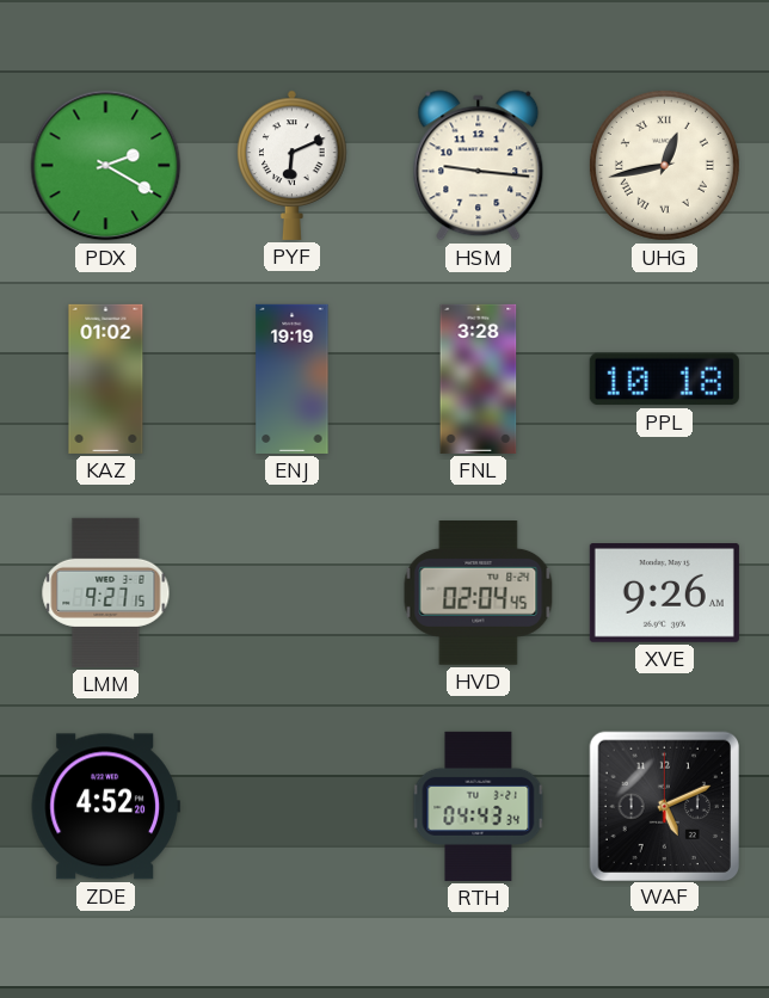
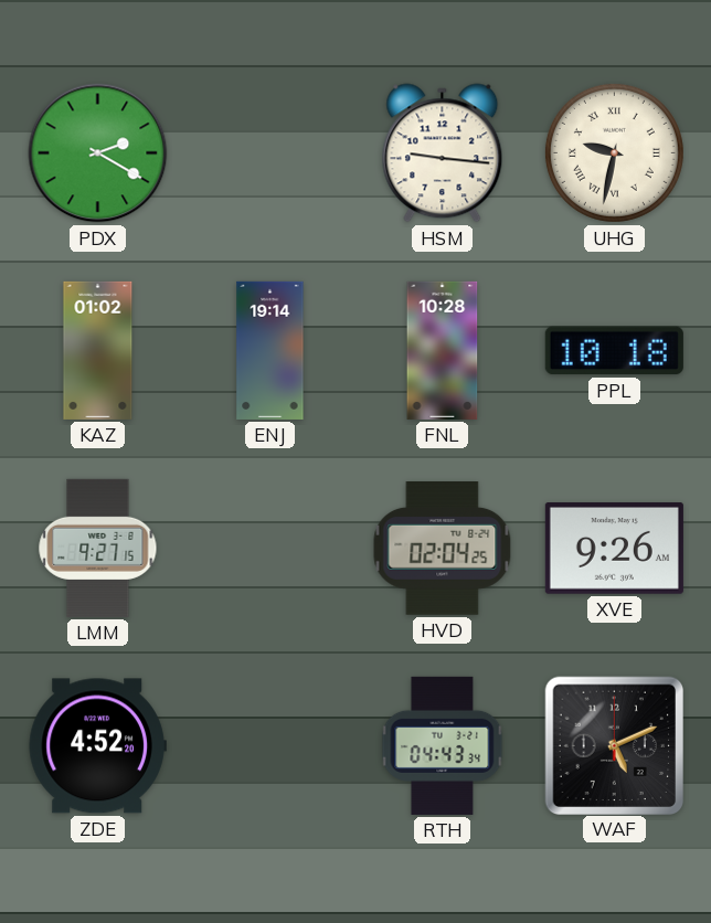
PYF: 6:11 -> none
UHG: 12:43 -> 9:32
ENJ: 19:19 -> 19:14
FNL: 3:28 -> 10:28
HVD: 02:04:45 -> 02:04:25
